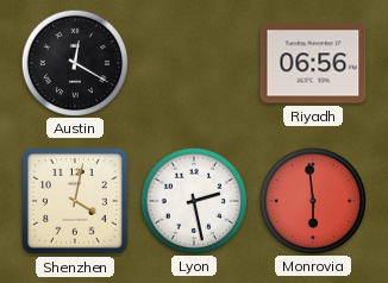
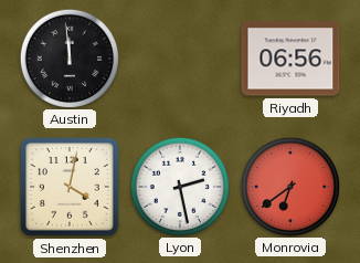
Austin: 12:20 -> 11:59
Monrovia: 5:59 -> 6:39
